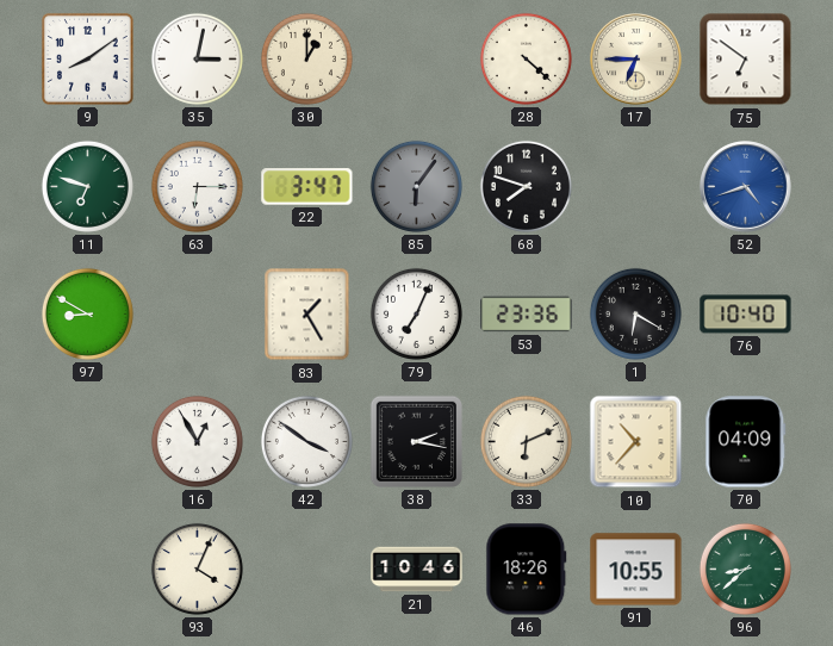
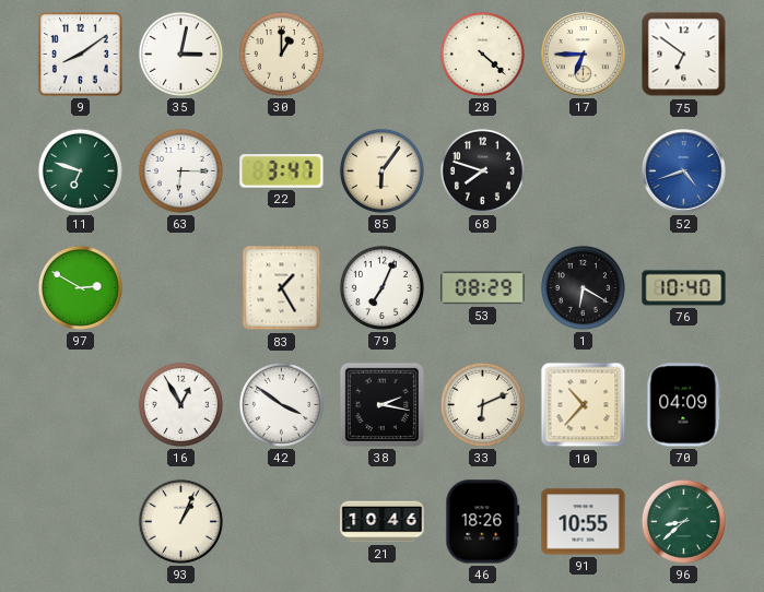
85 dial: grey -> cream
97: 8:50 -> 2:50
53: 23:36 -> 08:29
93: 4:04 -> 1:04
